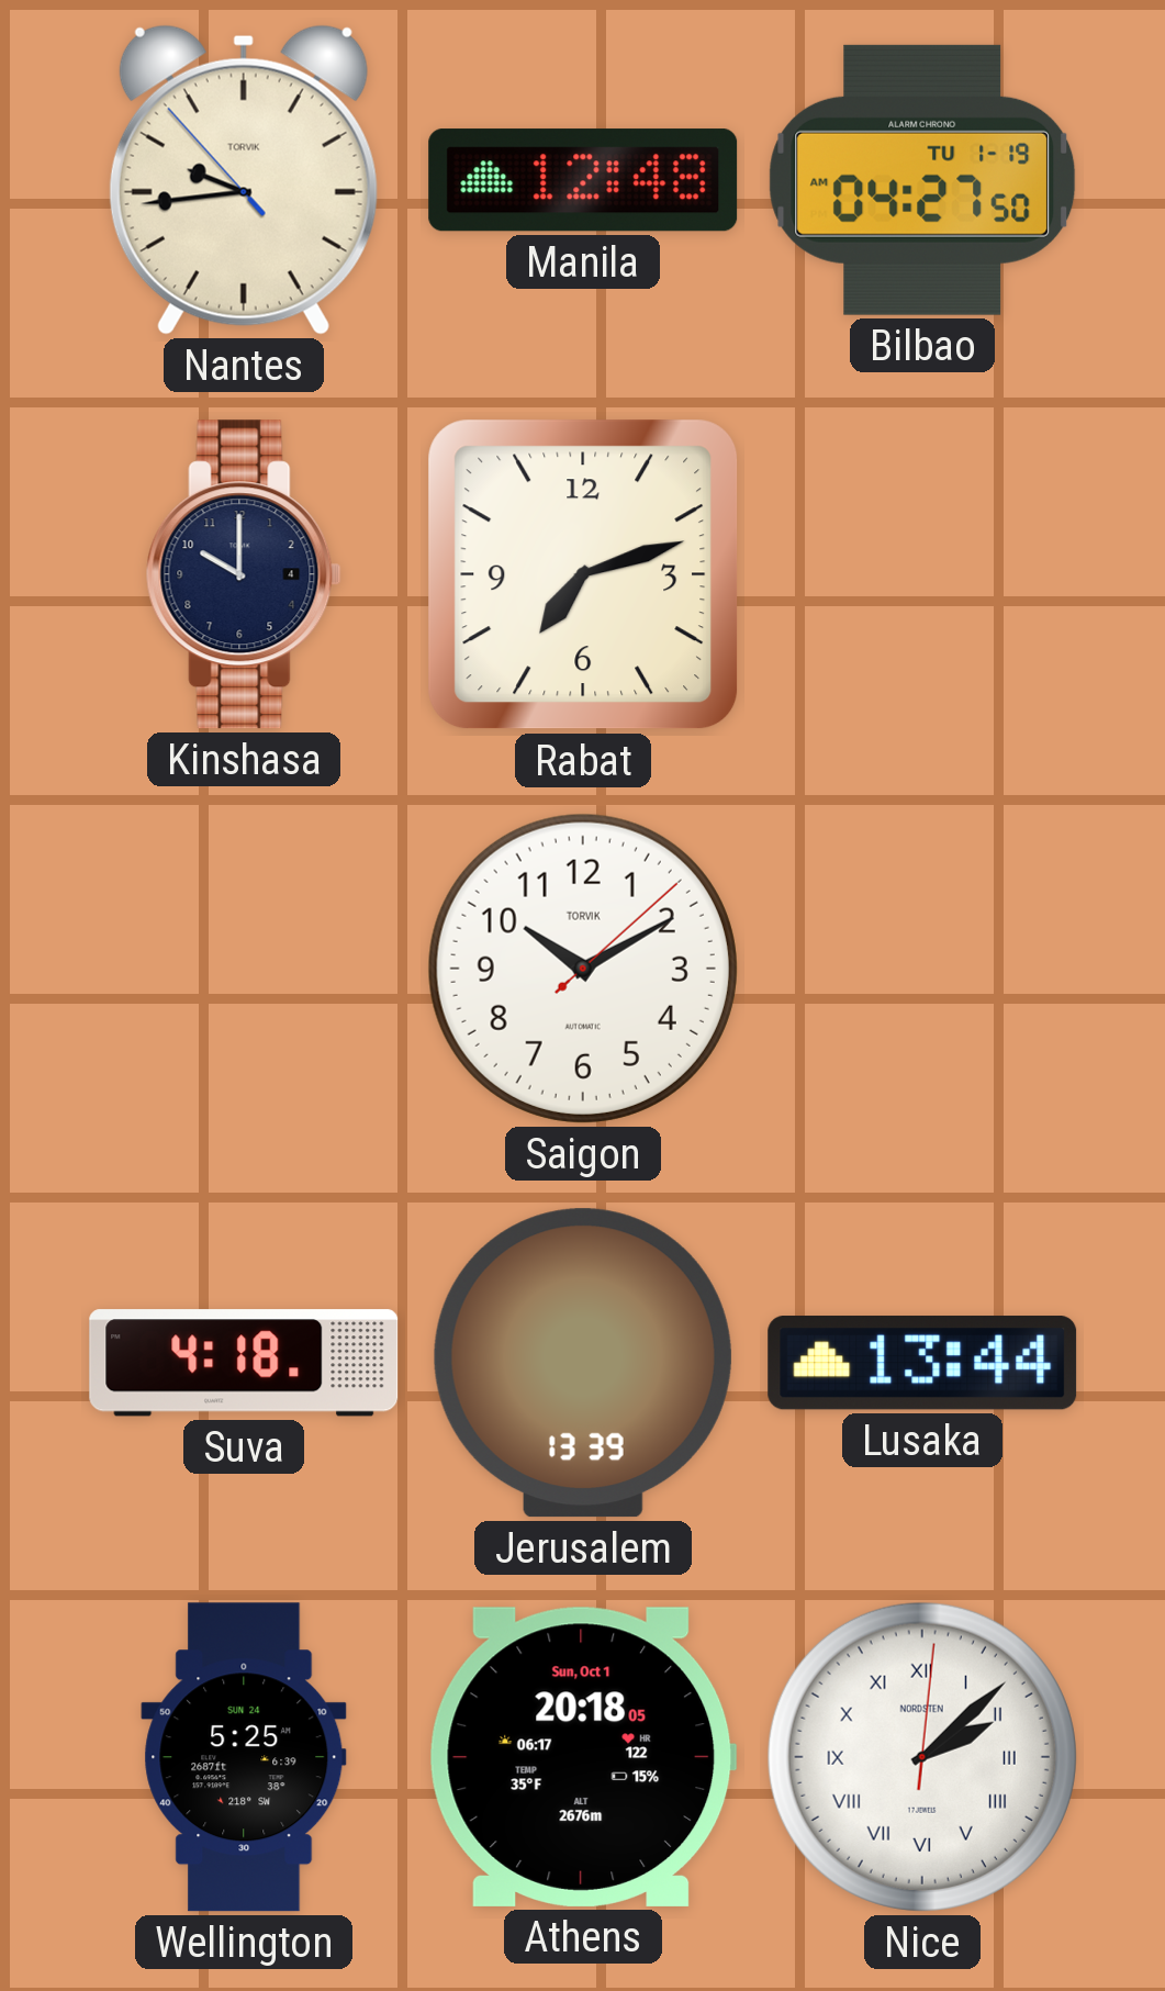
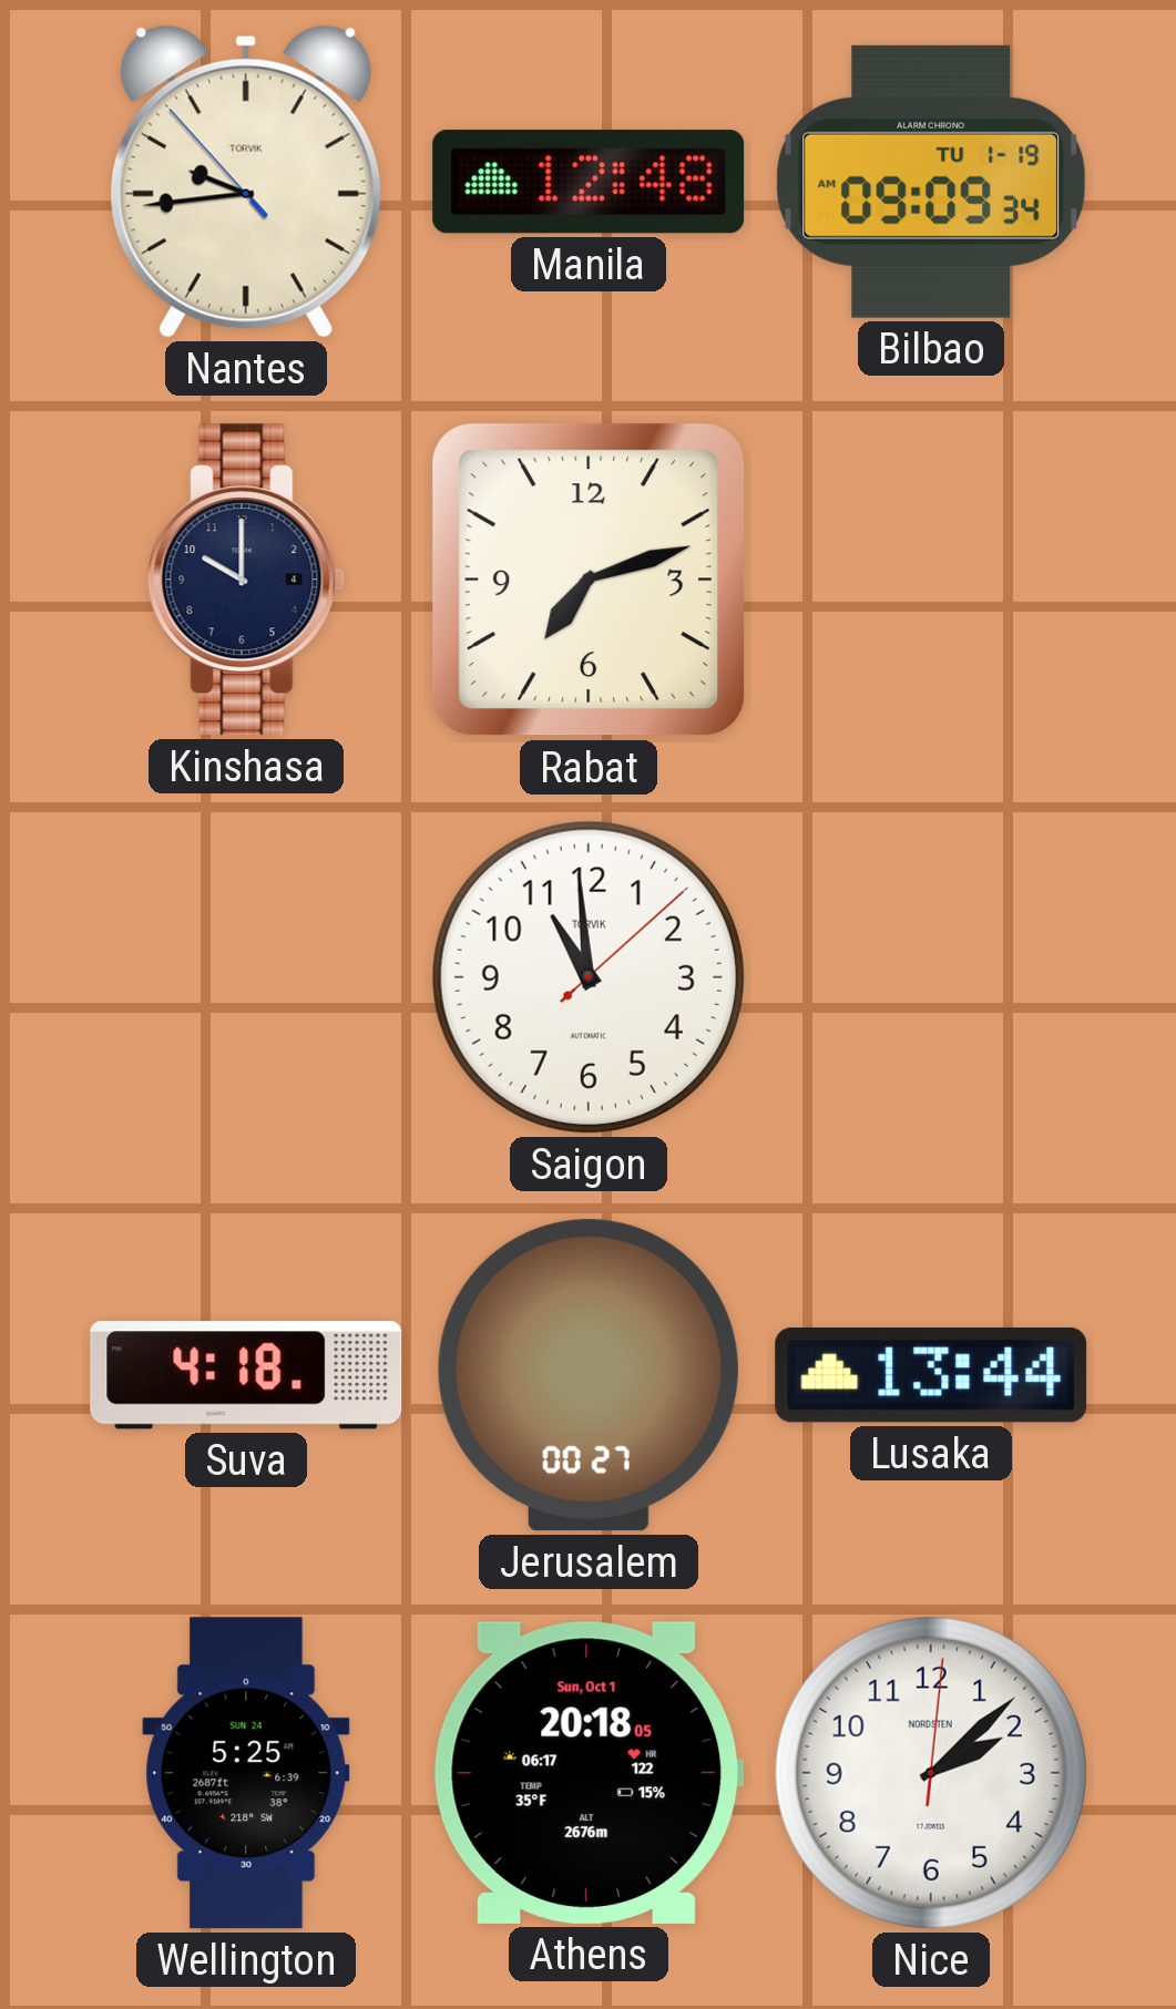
Bilbao: 04:27 -> 09:09
Saigon: 10:10 -> 10:59
Jerusalem: 13:39 -> 00:27
Nice numerals: Roman -> Arabic
